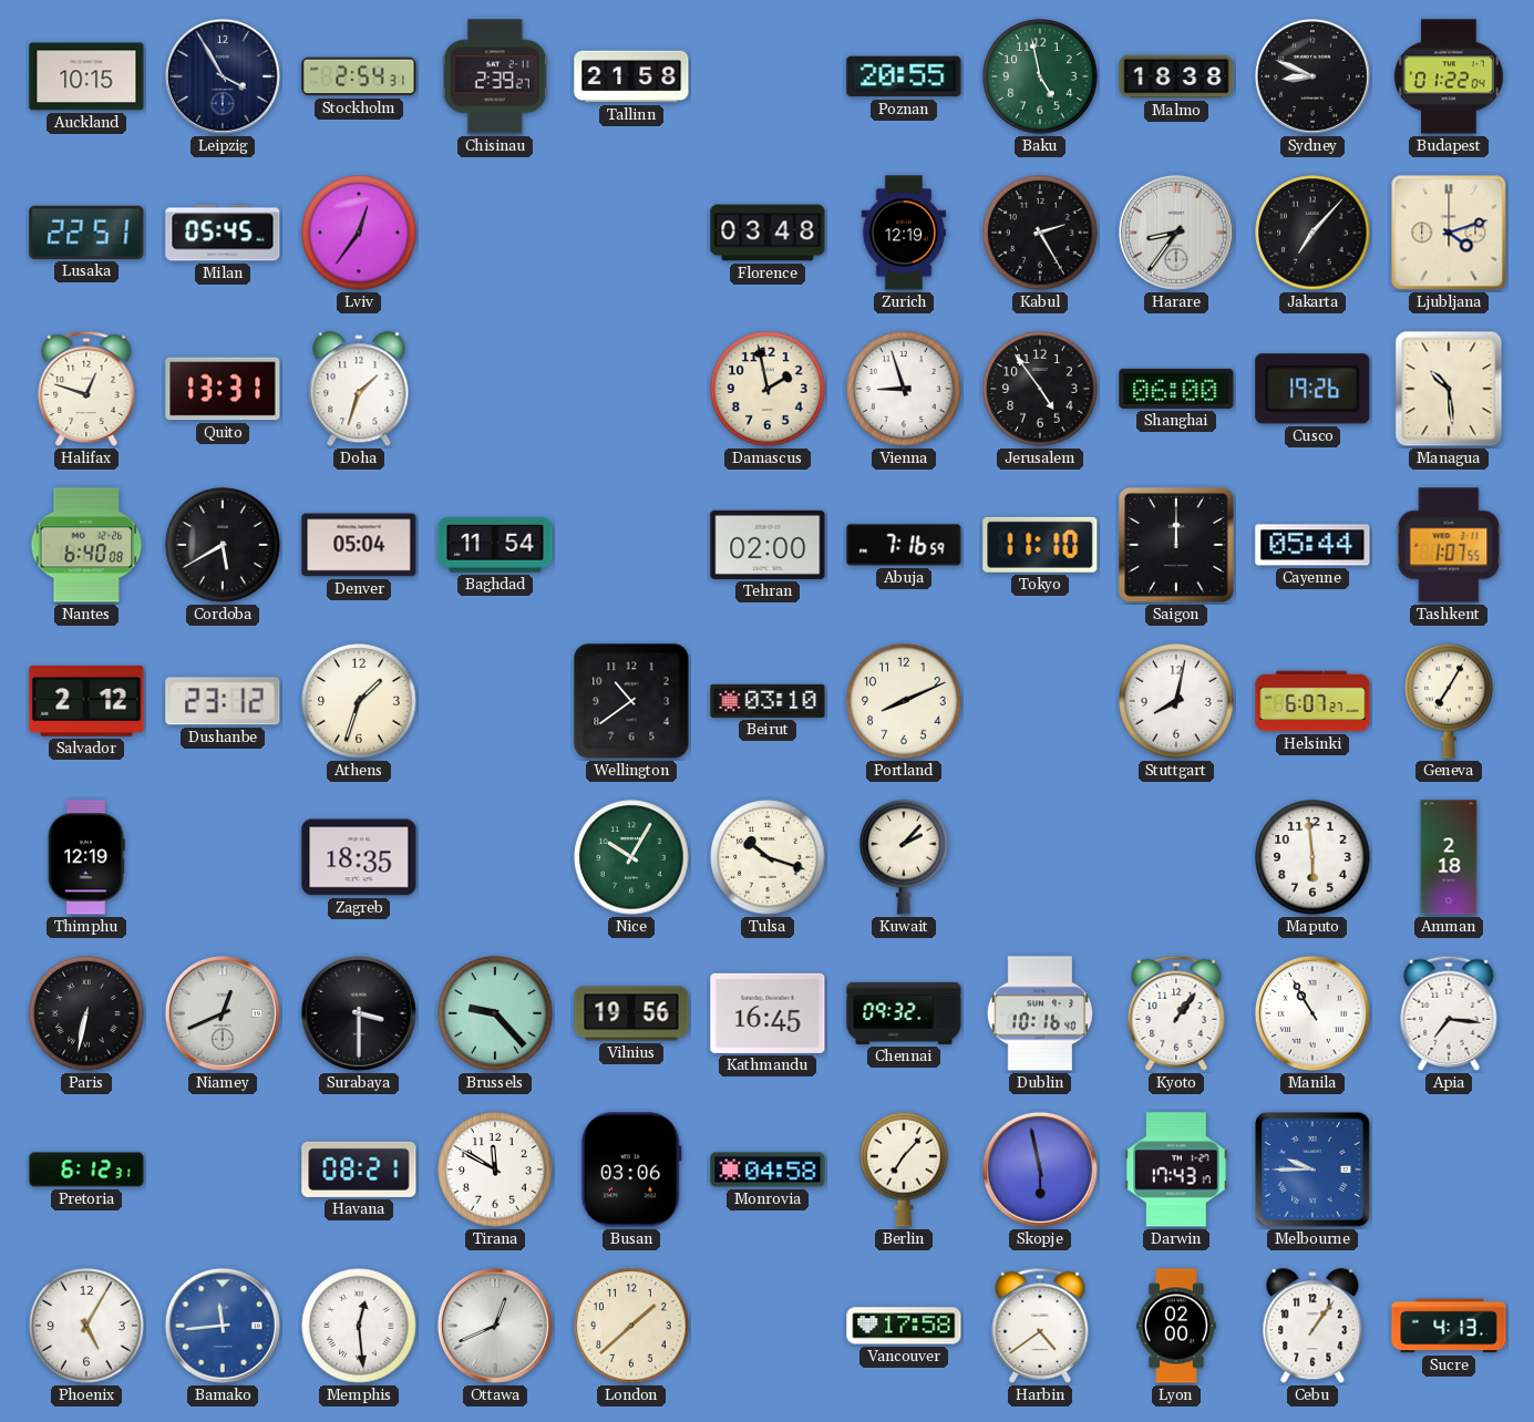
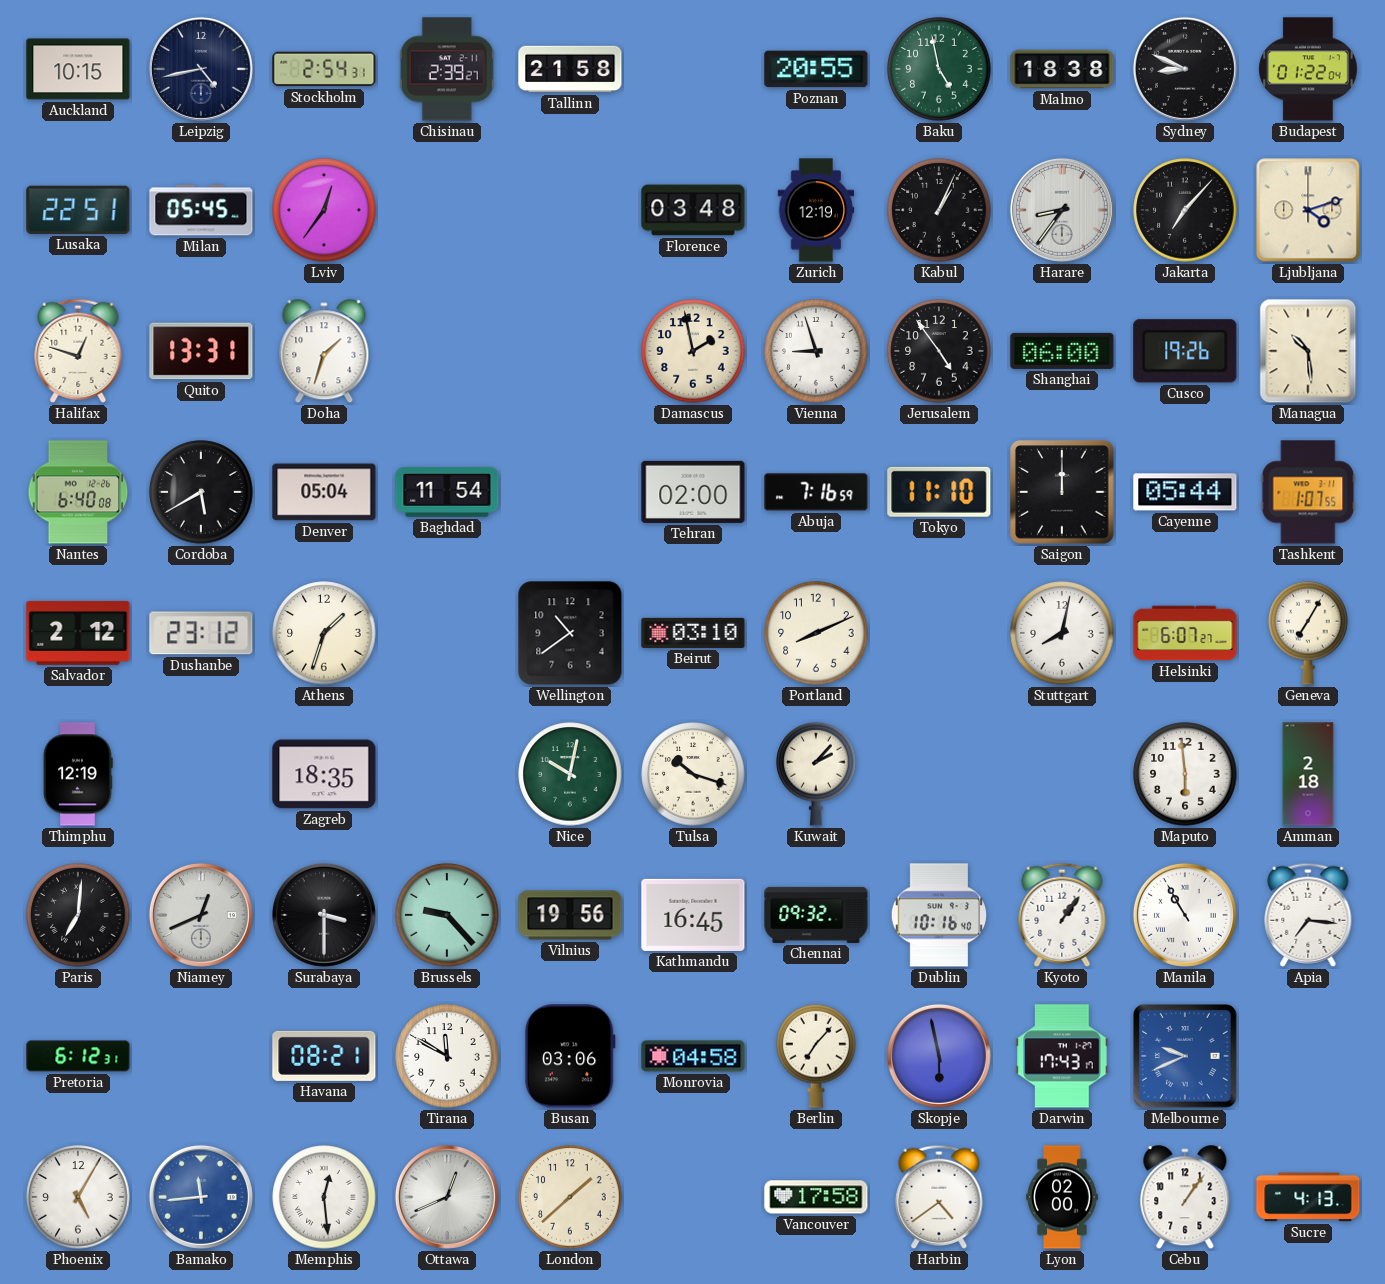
Leipzig: 3:55 -> 4:43
Kabul: 2:25 -> 1:04
Nice: 10:05 -> 10:02
Paris: 6:32 -> 7:01
Melbourne: 9:45 -> 9:41
